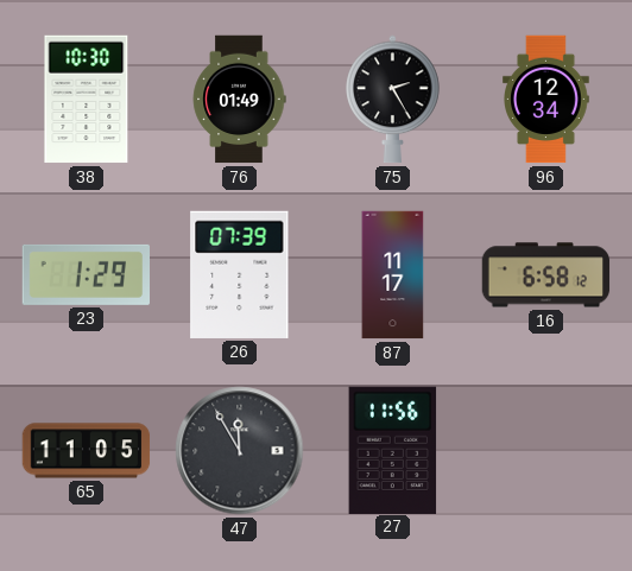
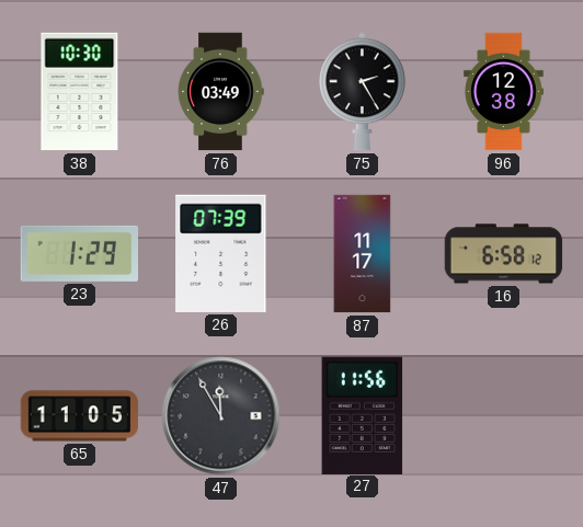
76: 01:49 -> 03:49
96: 12:34 -> 12:38
